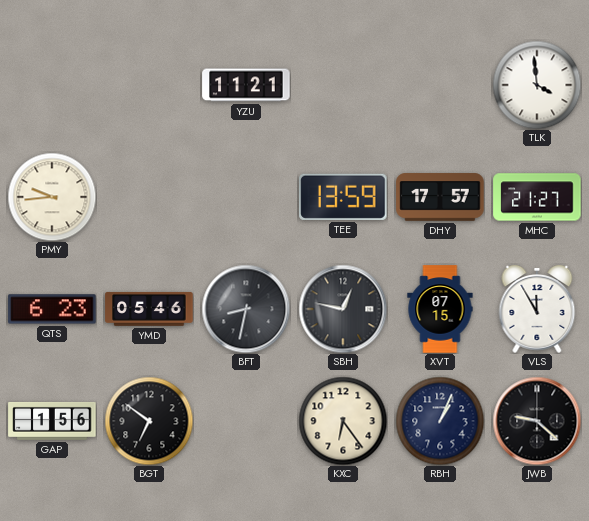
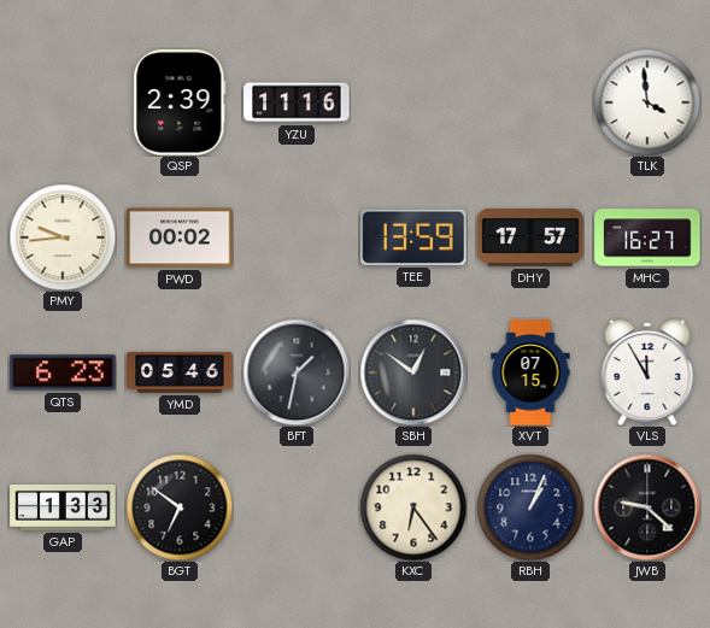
QSP: none -> 2:39
YZU: 11:21 -> 11:16
PWD: none -> 00:02
MHC: 21:27 -> 16:27
BFT: 8:32 -> 1:32
SBH: 12:47 -> 12:51
GAP: 1:56 -> 1:33
